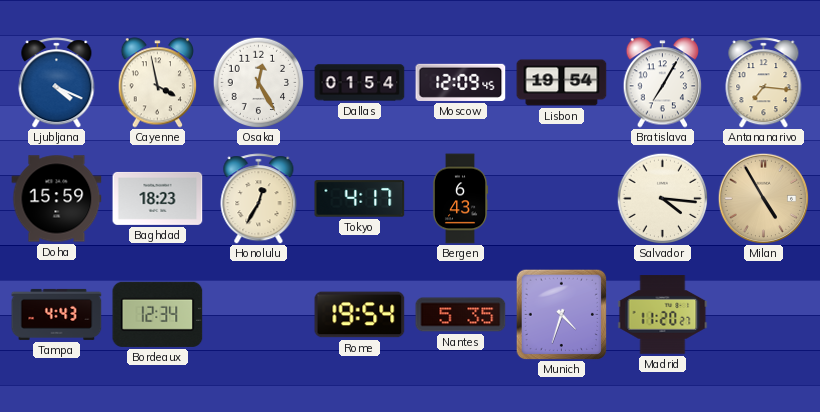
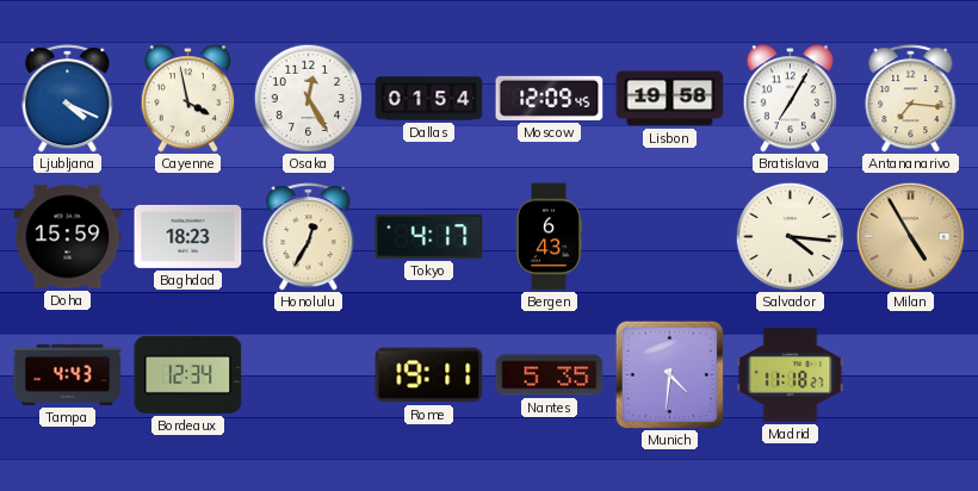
Lisbon: 19:54 -> 19:58
Rome: 19:54 -> 19:11
Munich: 4:33 -> 4:31
Madrid: 11:20 -> 11:18
